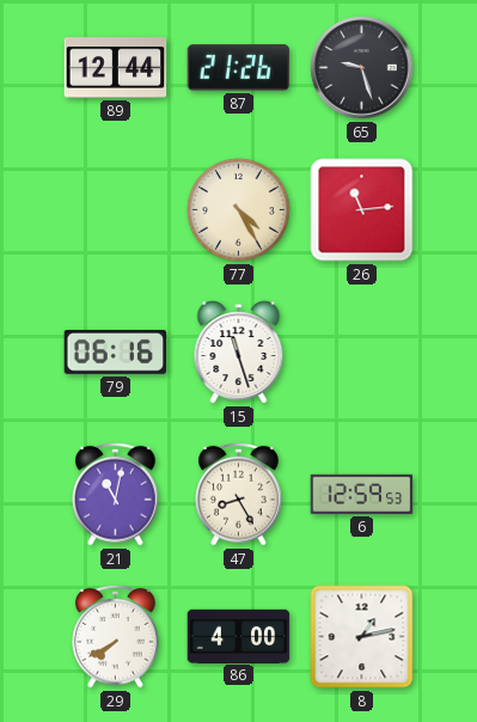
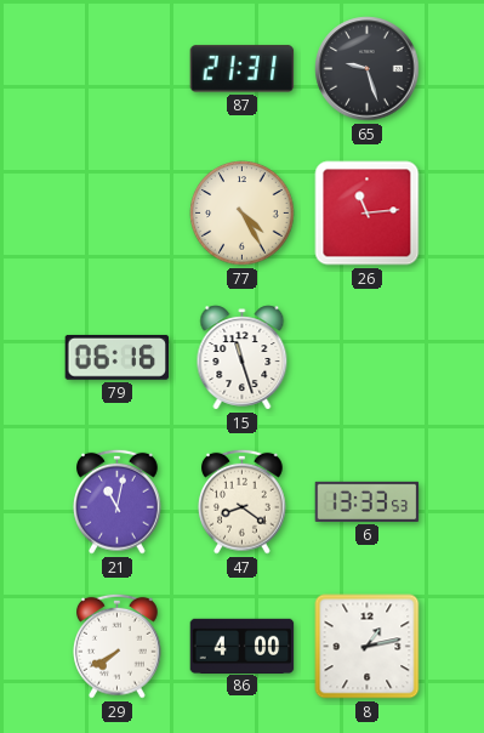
89: 12:44 -> none
87: 21:26 -> 21:31
47: 8:25 -> 8:21
6: 12:59 -> 13:33
